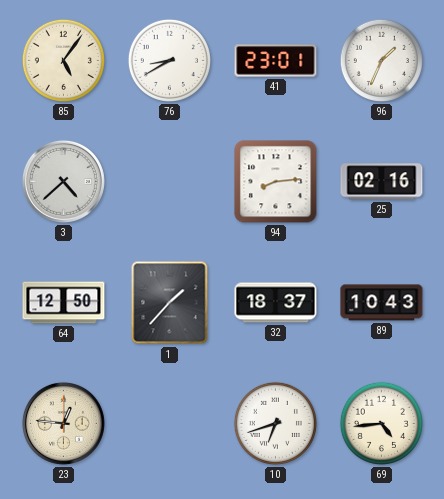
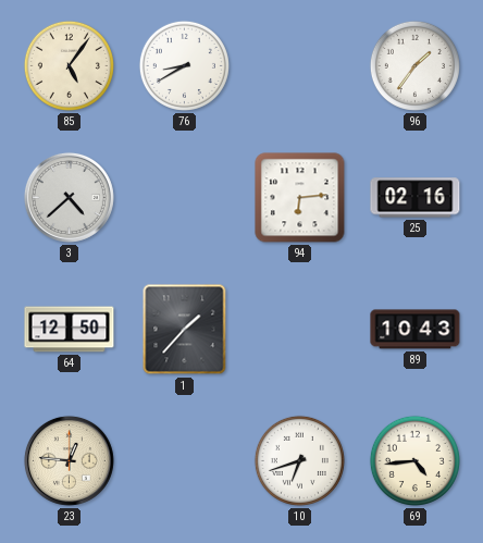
41: 23:01 -> none
96: 1:34 -> 1:36
94: 8:14 -> 6:14
32: 18:37 -> none
